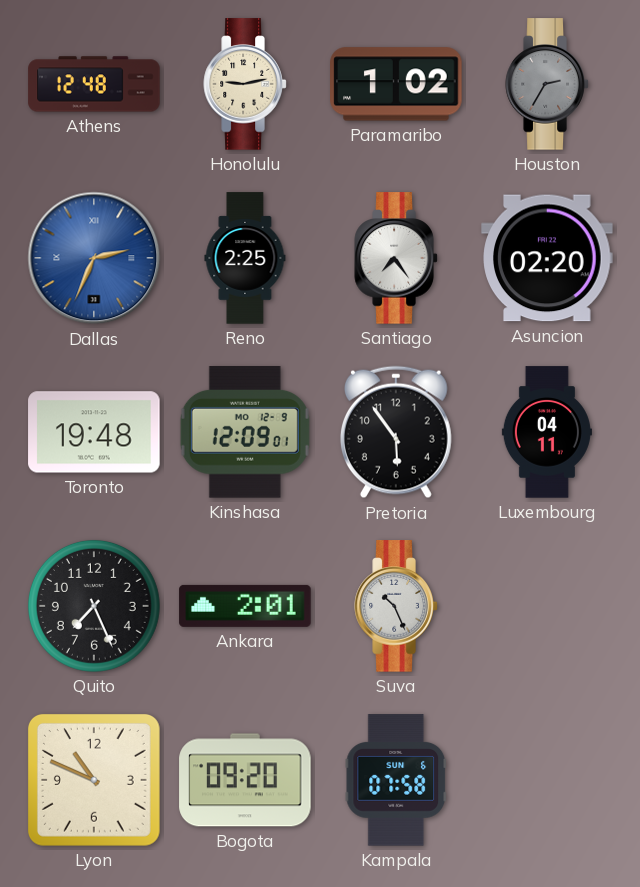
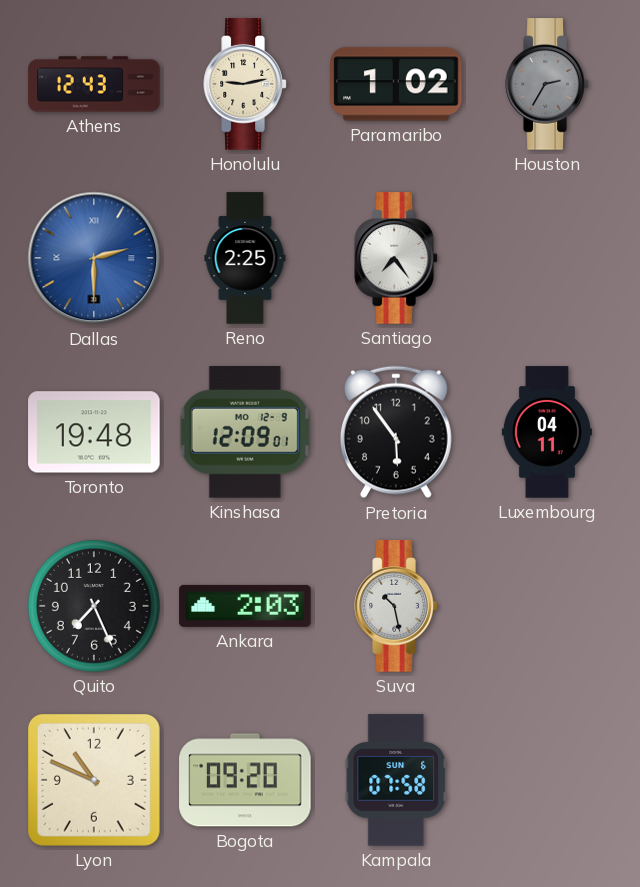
Athens: 12:48 -> 12:43
Dallas: 2:34 -> 2:30
Asuncion: 02:20 -> none
Ankara: 2:01 -> 2:03
Suva: 10:26 -> 10:28
